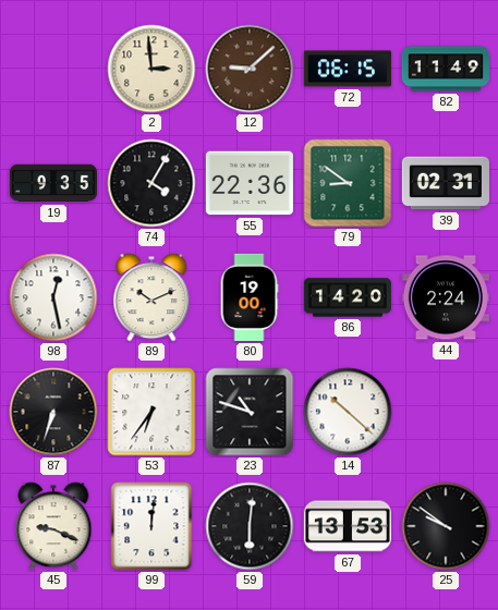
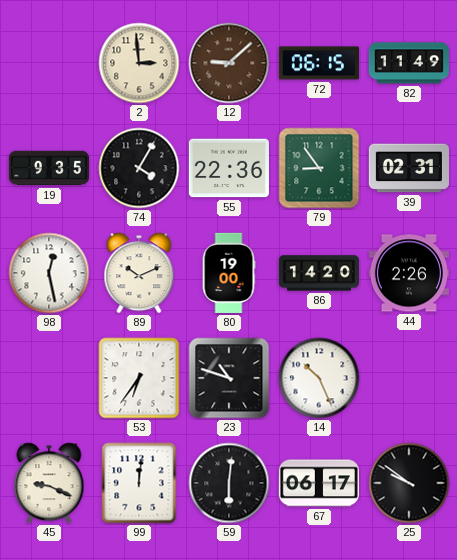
79: 8:51 -> 8:54
44: 2:24 -> 2:26
87: 6:33 -> none
14: 10:22 -> 10:26
67: 13:53 -> 06:17
